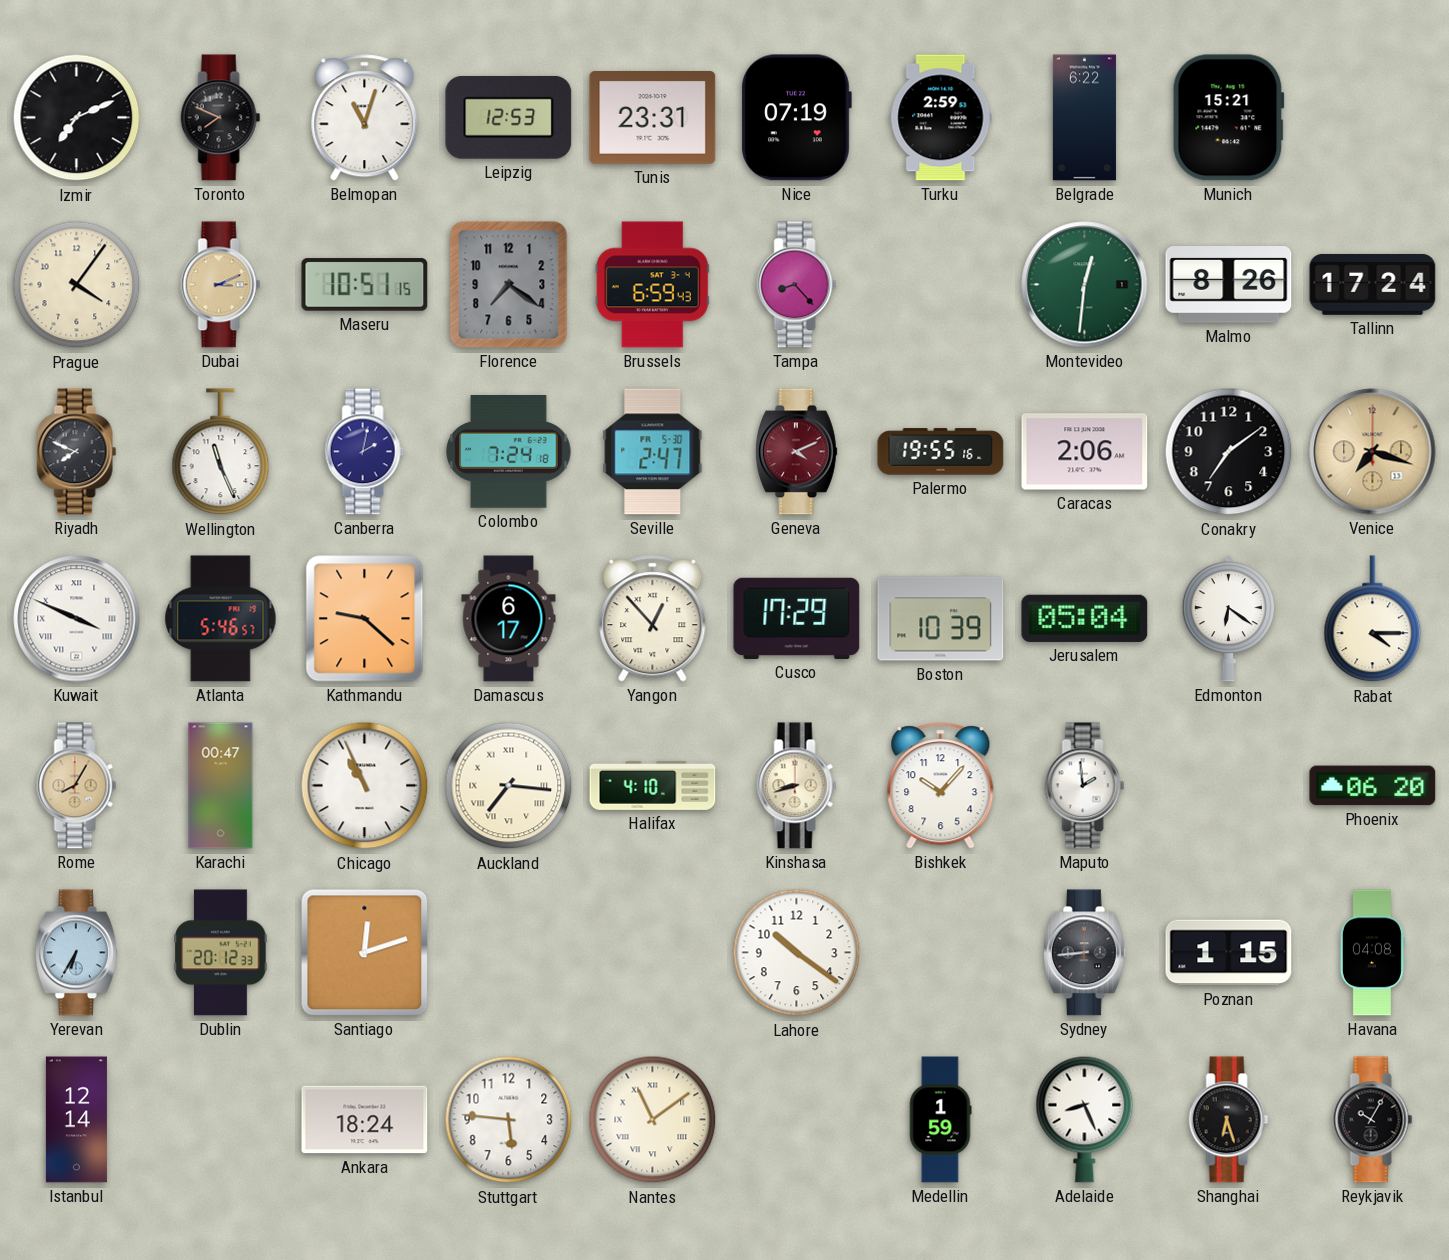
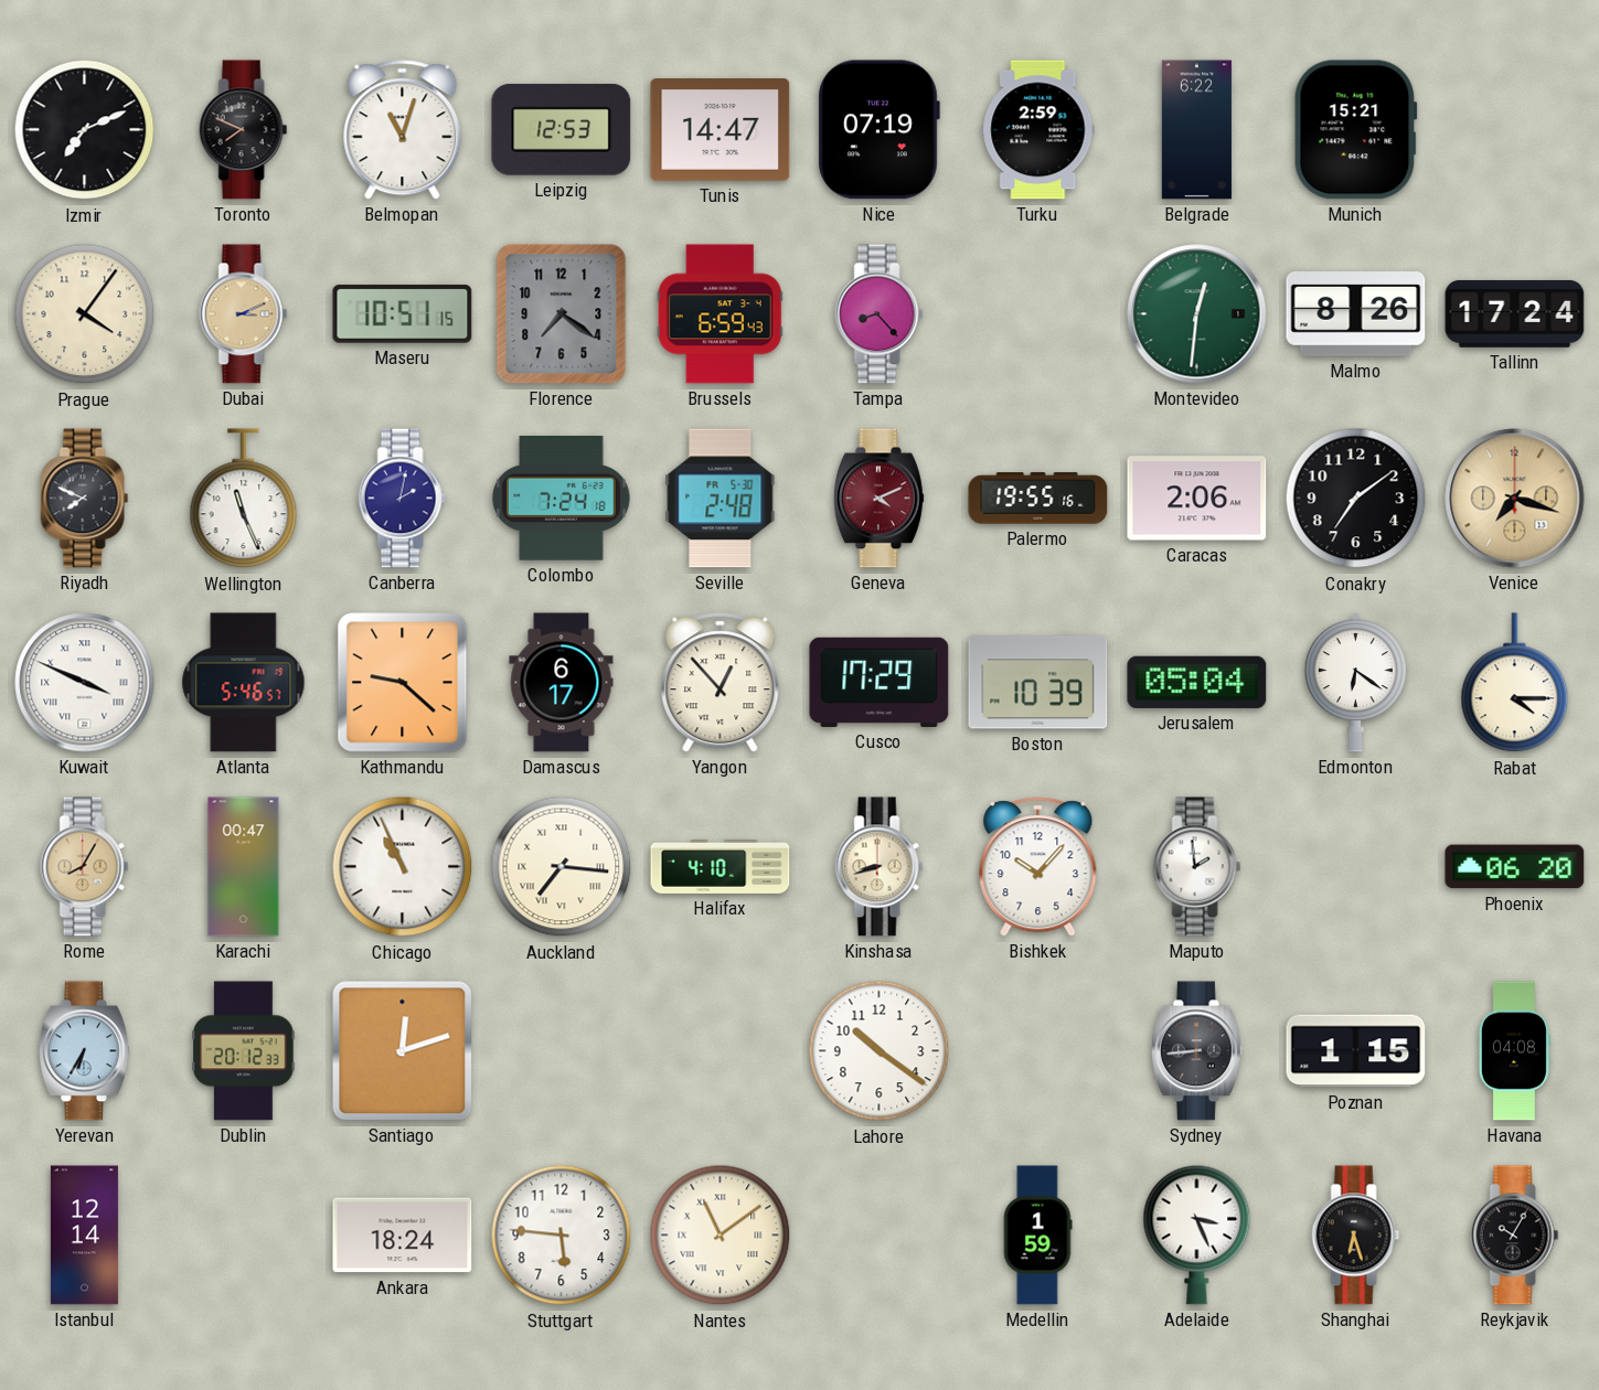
Tunis: 23:31 -> 14:47
Seville: 2:47 -> 2:48
Adelaide: 8:26 -> 3:26
